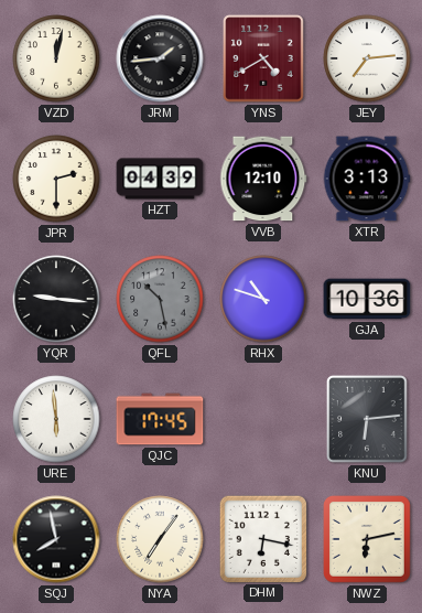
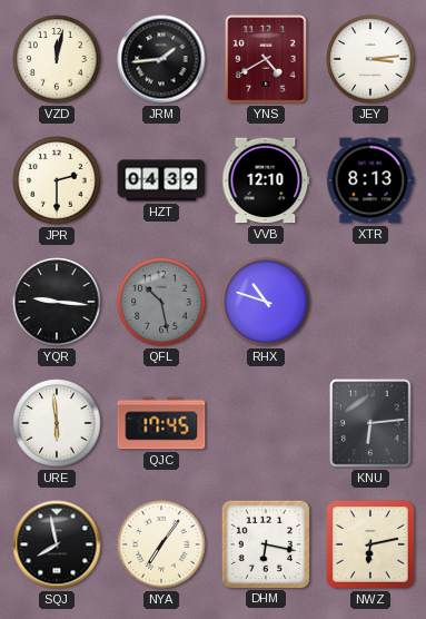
JEY: 7:14 -> 3:14
XTR: 3:13 -> 8:13
GJA: 10:36 -> none
